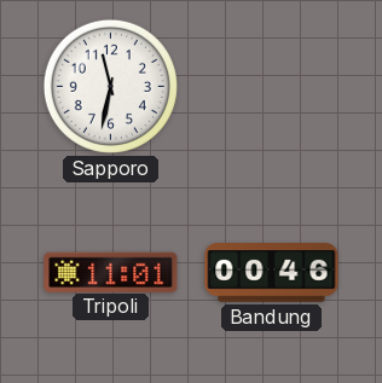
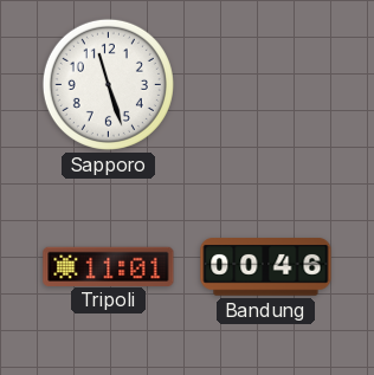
Sapporo: 11:32 -> 11:27
